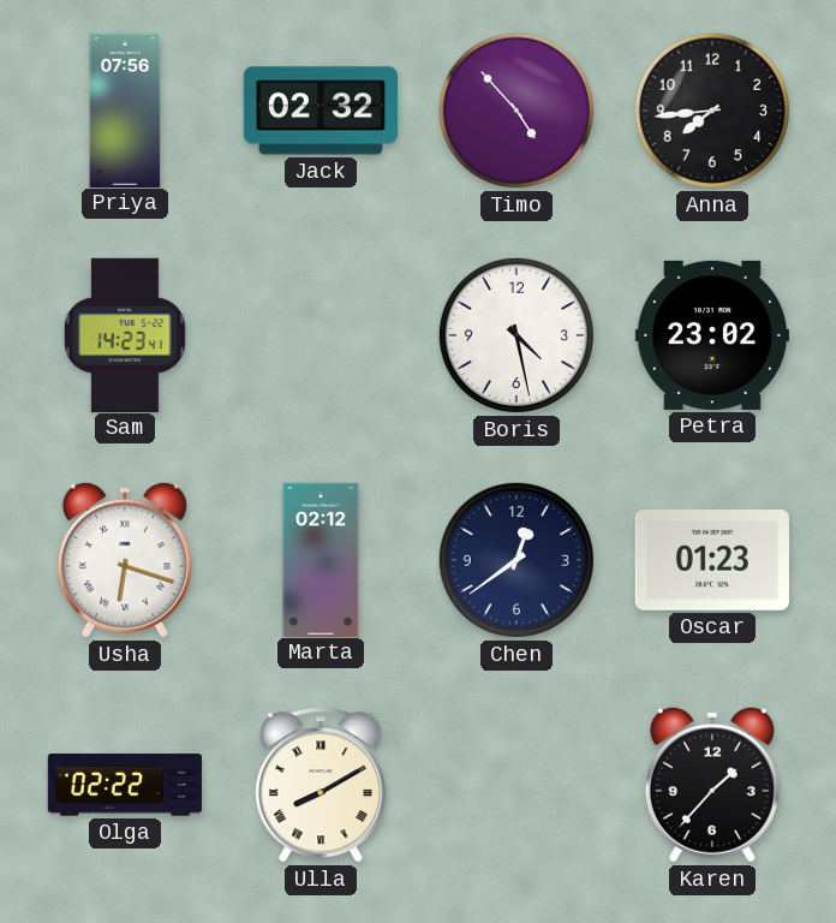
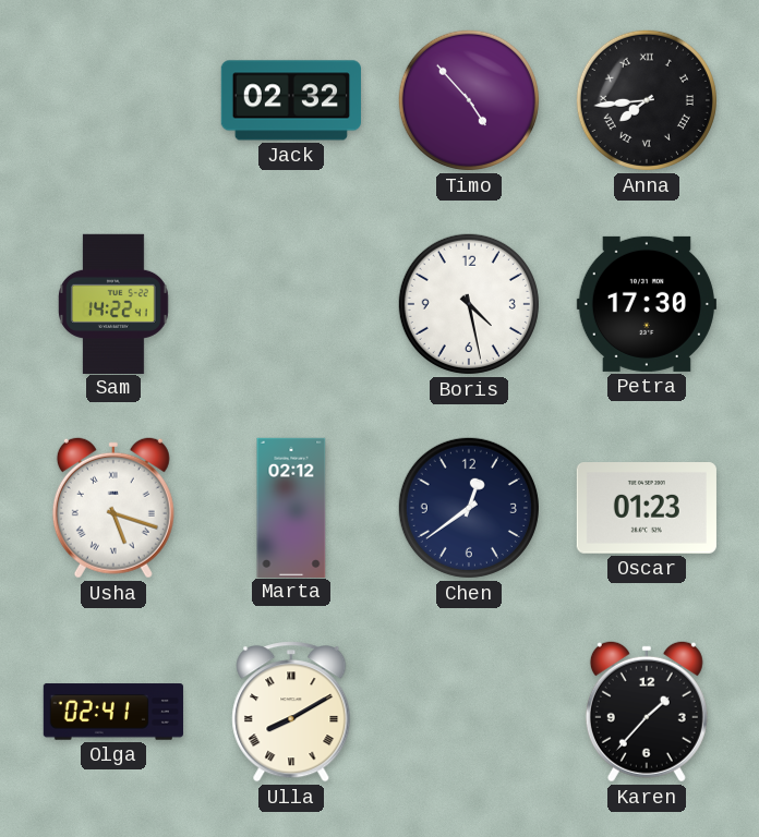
Priya: 07:56 -> none
Anna numerals: Arabic -> Roman
Sam: 14:23 -> 14:22
Petra: 23:02 -> 17:30
Usha: 6:18 -> 5:18
Olga: 02:22 -> 02:41
